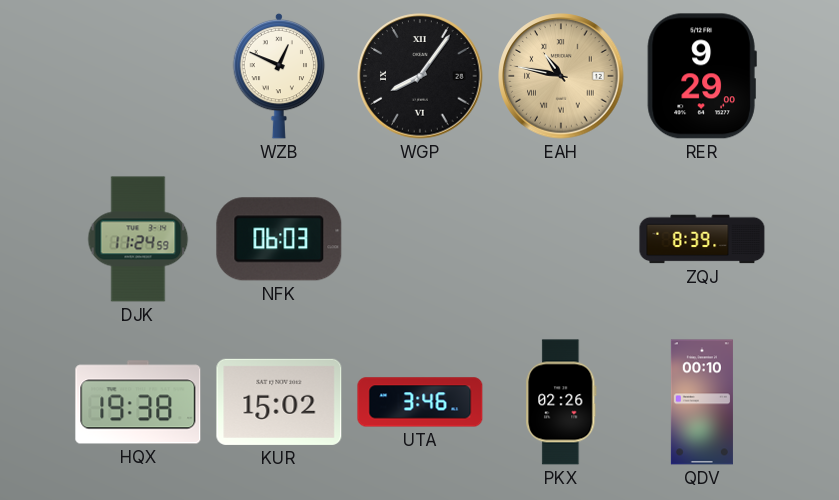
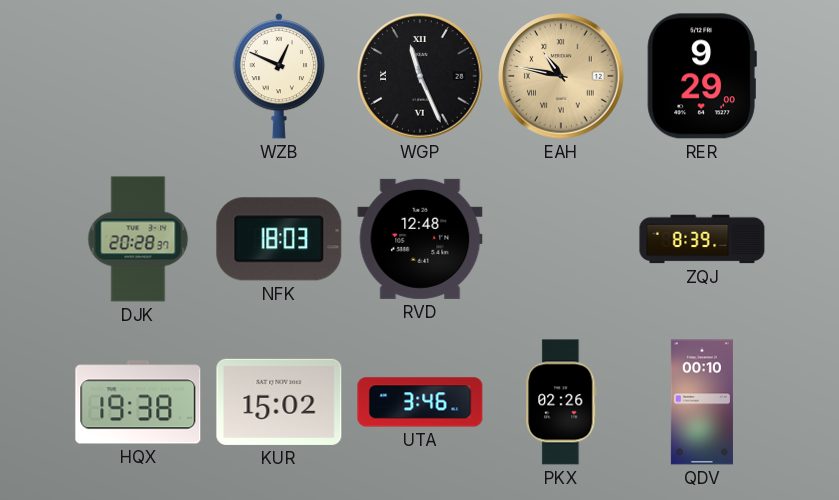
WGP: 8:06 -> 11:26
DJK: 11:24 -> 20:28
NFK: 06:03 -> 18:03
RVD: none -> 12:48
